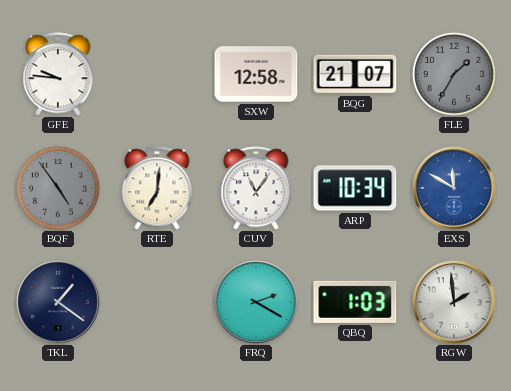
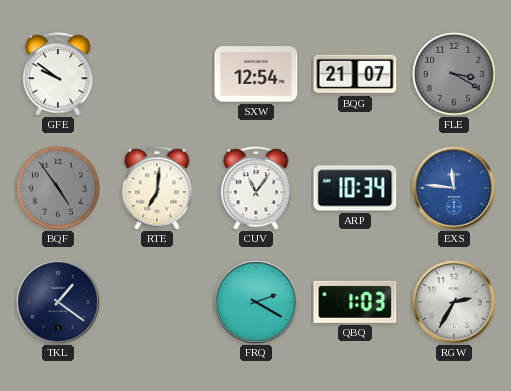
GFE: 9:46 -> 9:51
SXW: 12:58 -> 12:54
FLE: 1:35 -> 3:20
EXS: 11:50 -> 11:46
RGW: 1:59 -> 2:35
